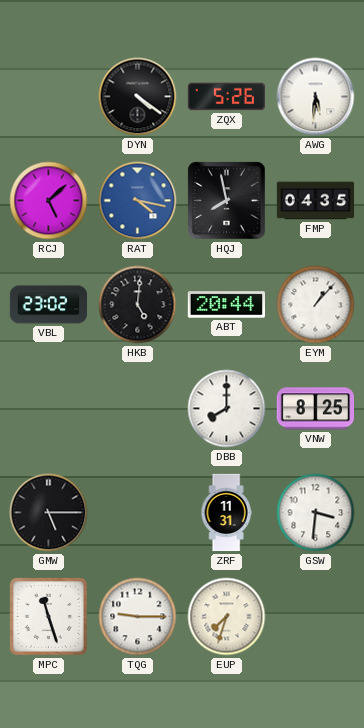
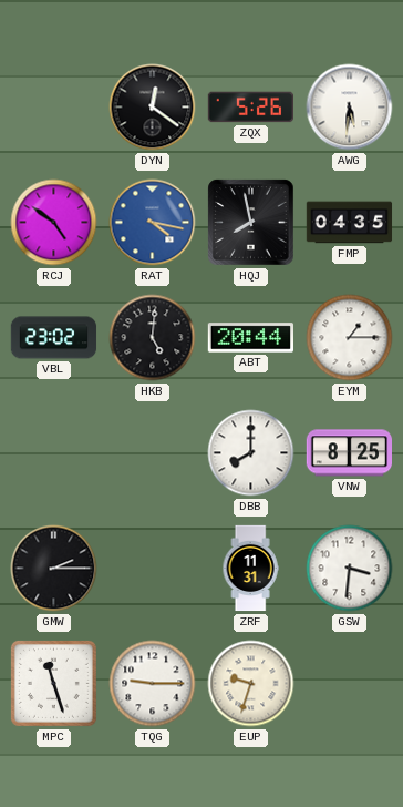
DYN: 4:21 -> 12:21
RCJ: 5:08 -> 4:51
EYM: 1:07 -> 1:15
GMW: 5:15 -> 2:15
EUP: 7:33 -> 9:33
